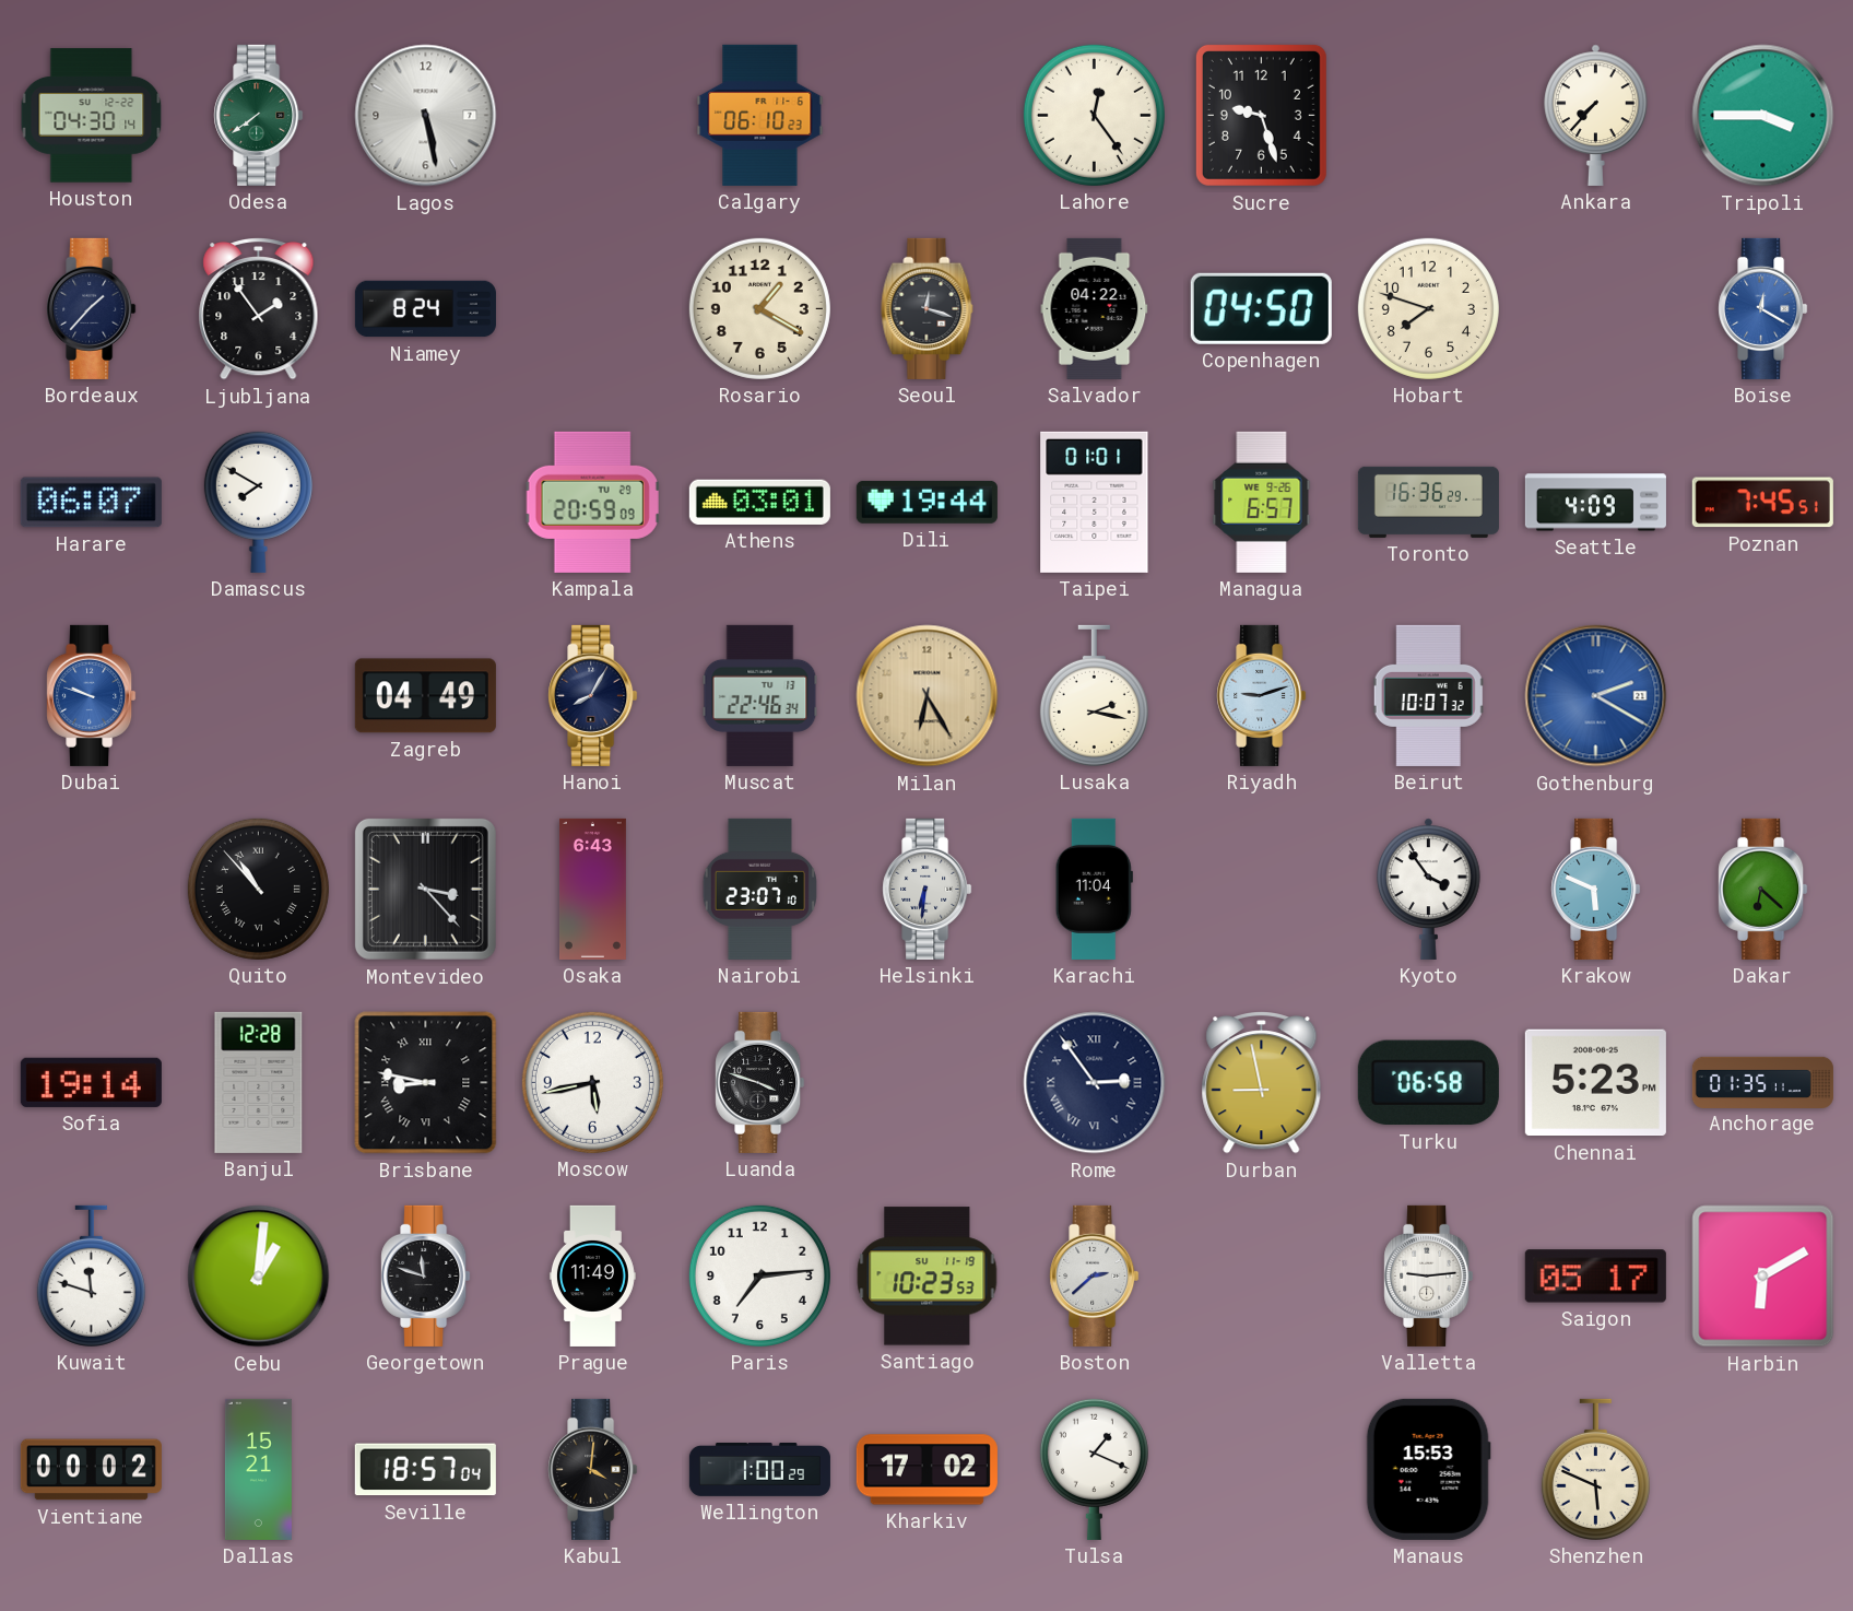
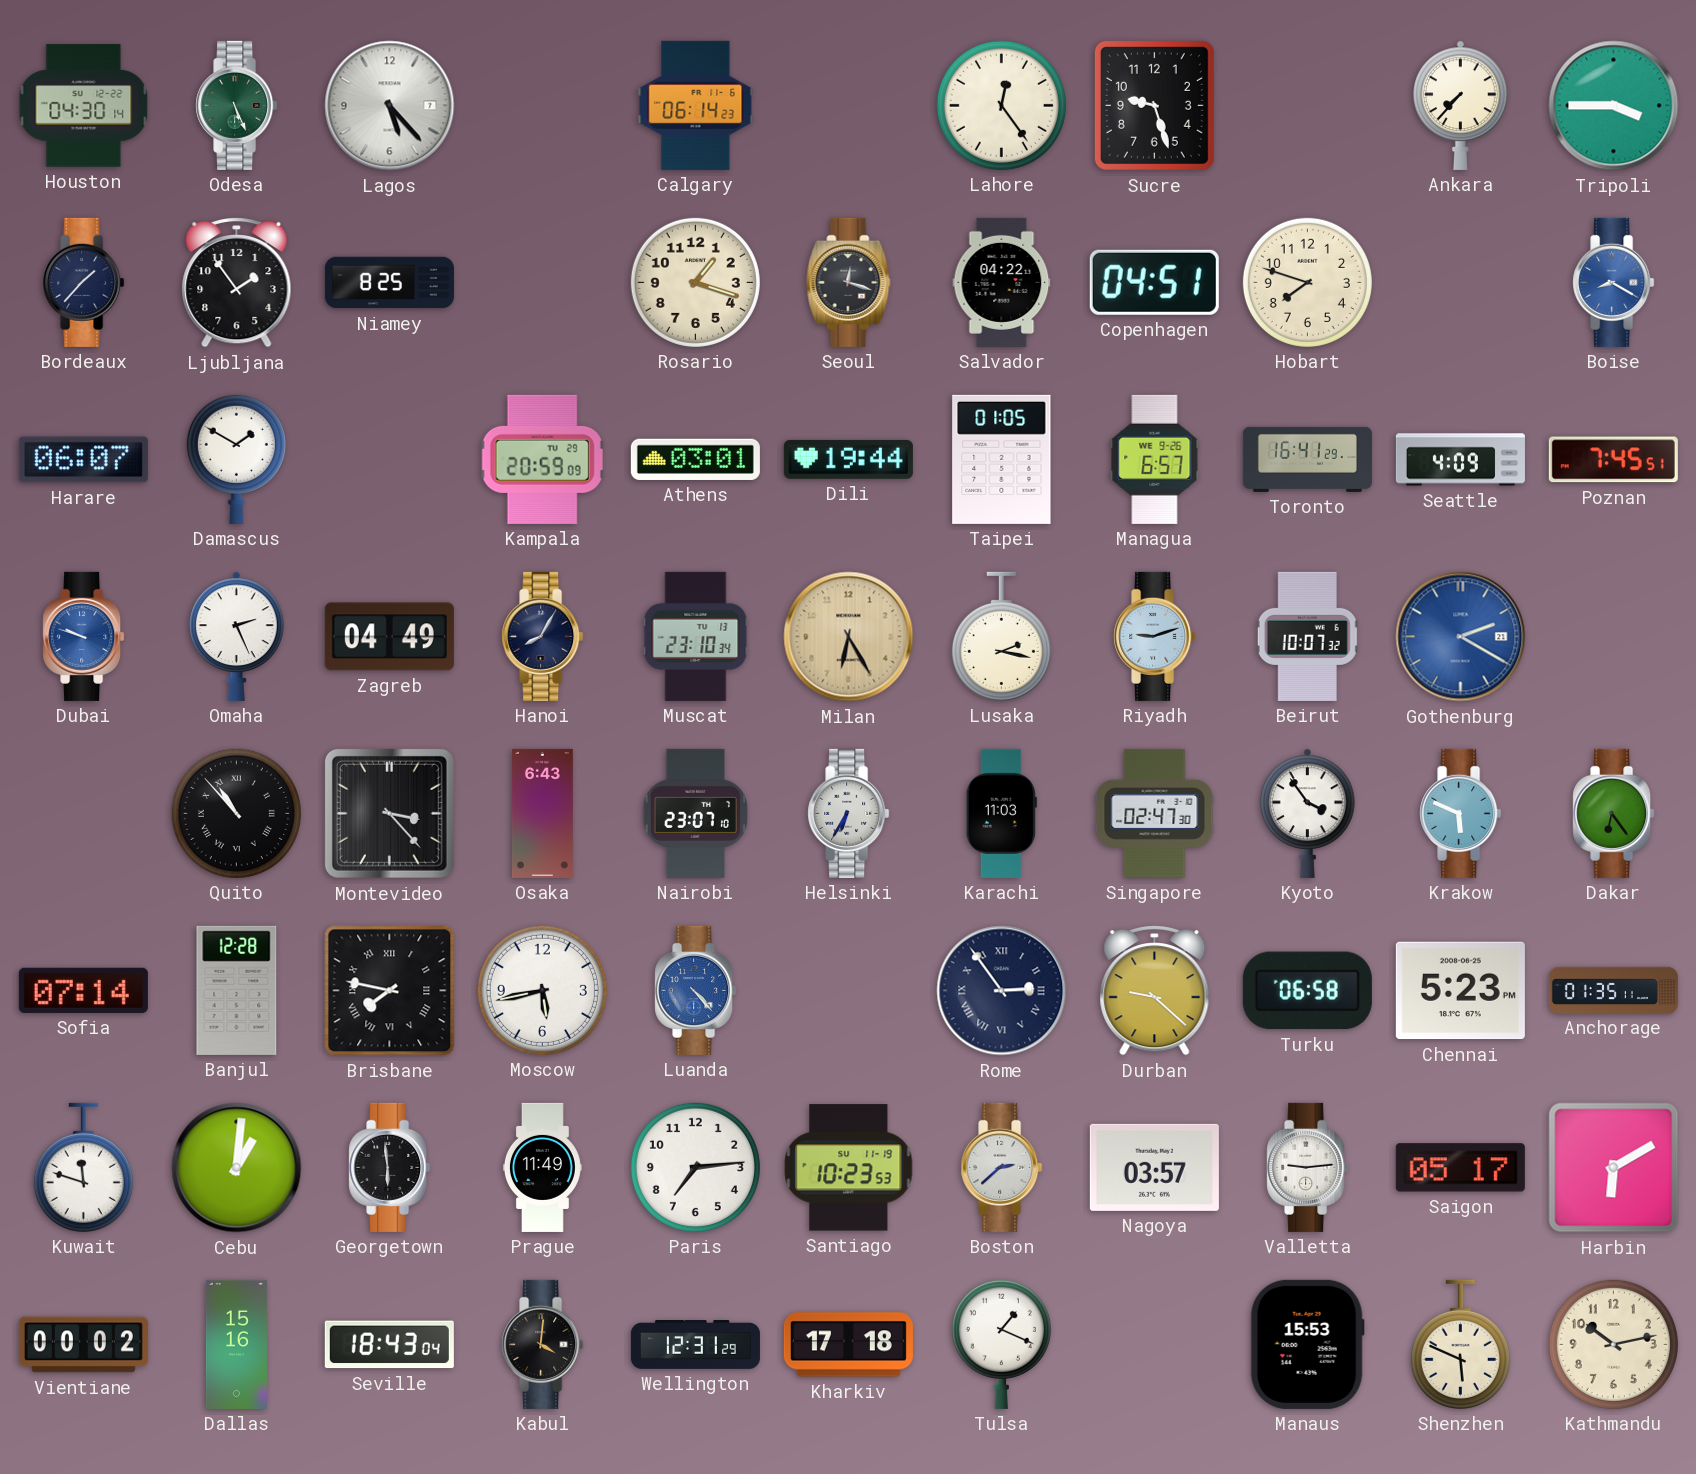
Odesa: 7:39 -> 5:26
Lagos: 5:28 -> 5:23
Calgary: 06:10 -> 06:14
Niamey: 8:24 -> 8:25
Rosario: 1:20 -> 1:18
Copenhagen: 04:50 -> 04:51
Boise: 12:20 -> 8:20
Damascus: 7:50 -> 1:50
Taipei: 01:01 -> 01:05
Toronto: 16:36 -> 16:41
Omaha: none -> 2:26
Muscat: 22:46 -> 23:10
Helsinki: 6:31 -> 6:35
Karachi: 11:04 -> 11:03
Singapore: none -> 02:47
Dakar: 6:22 -> 6:24
Sofia: 19:14 -> 07:14
Brisbane: 8:47 -> 7:47
Luanda: 3:48 -> 4:23
Luanda dial: black -> blue
Durban: 8:58 -> 9:22
Georgetown: 11:48 -> 5:59
Nagoya: none -> 03:57
Dallas: 15:21 -> 15:16
Seville: 18:57 -> 18:43
Wellington: 1:00 -> 12:31
Kharkiv: 17:02 -> 17:18
Kathmandu: none -> 10:13
